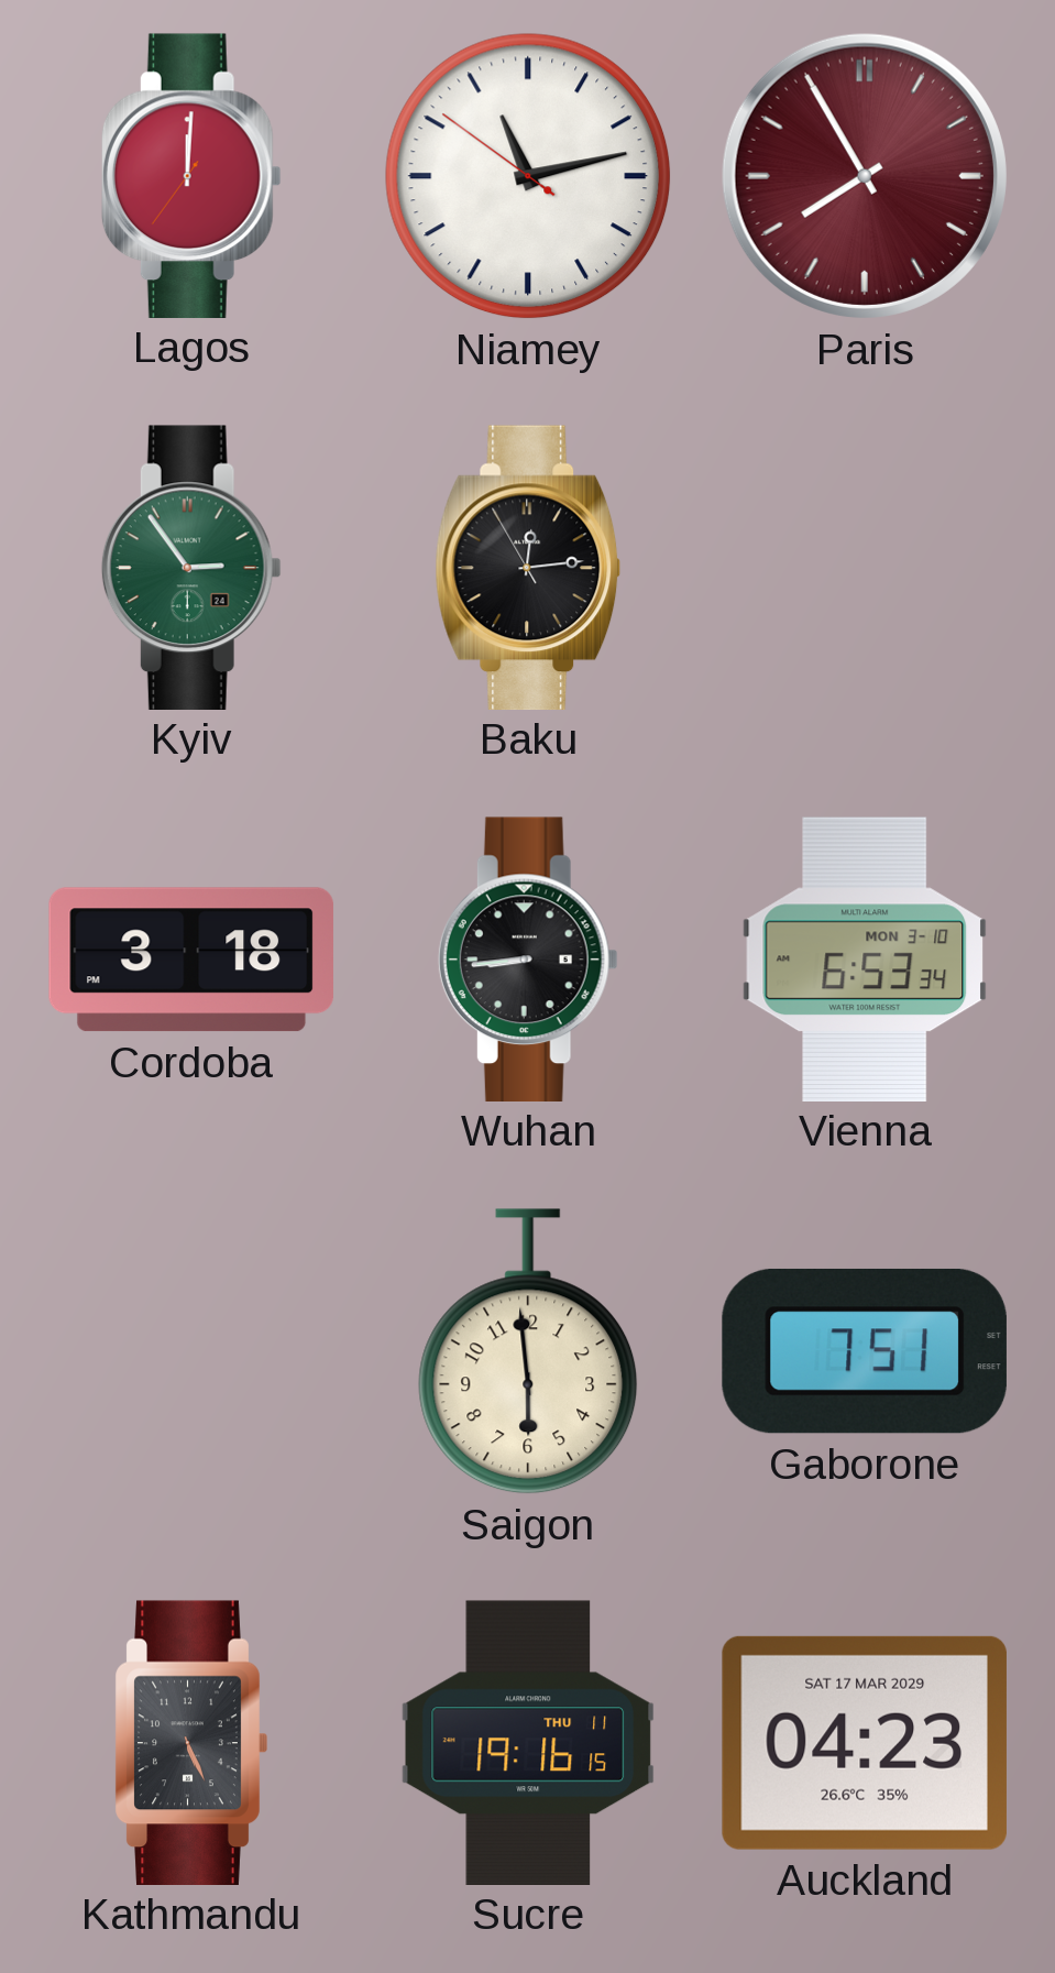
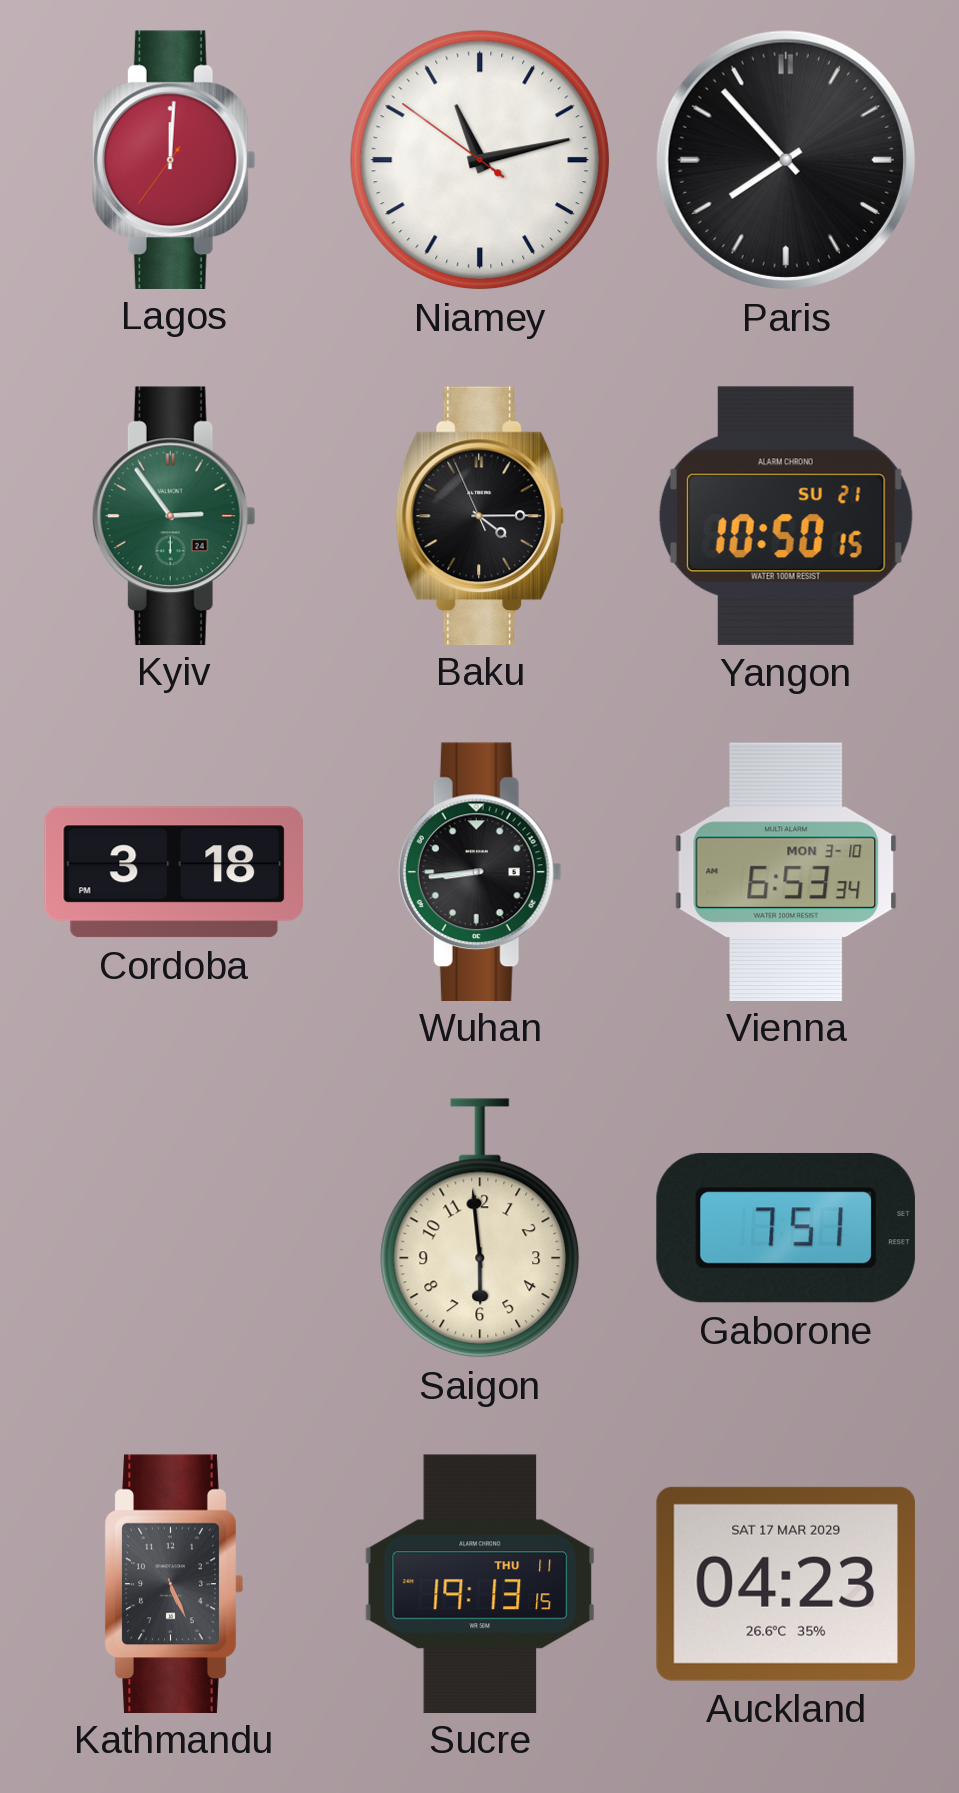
Paris: 7:55 -> 7:53
Paris dial: burgundy -> black
Baku: 12:13 -> 4:14
Yangon: none -> 10:50
Sucre: 19:16 -> 19:13
